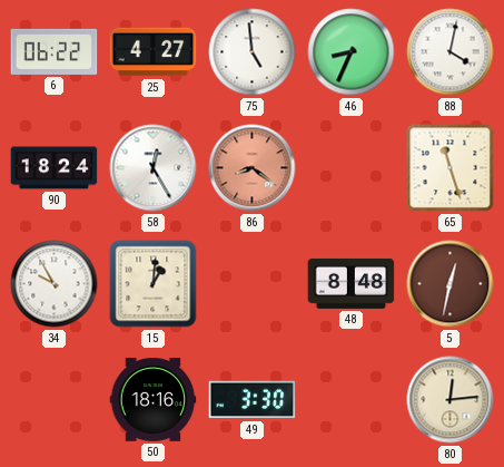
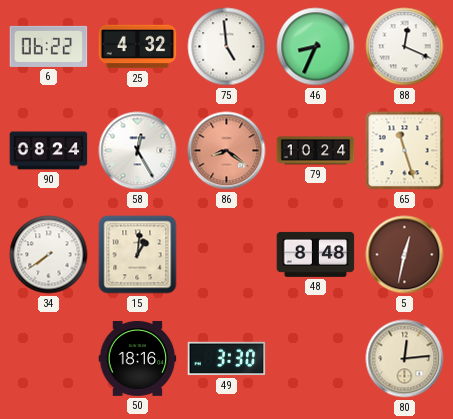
25: 4:27 -> 4:32
88: 4:02 -> 12:19
90: 18:24 -> 08:24
79: none -> 10:24
34: 9:55 -> 7:39
